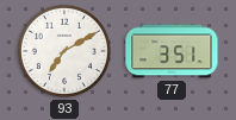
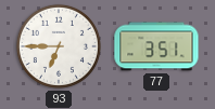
93: 7:10 -> 6:45
